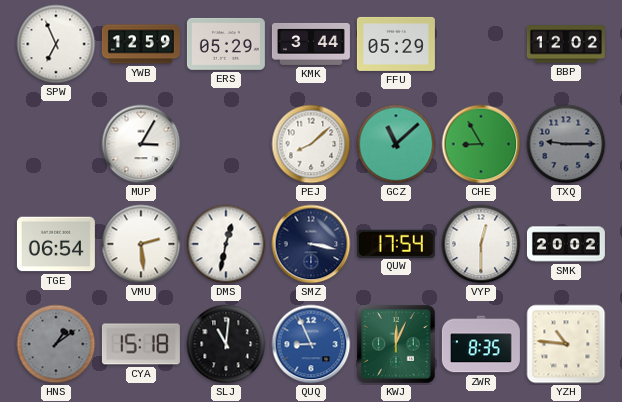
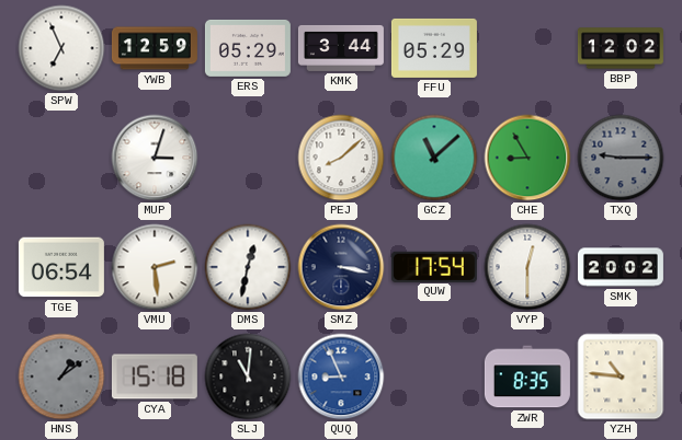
MUP: 3:05 -> 3:03
KWJ: 12:04 -> none
